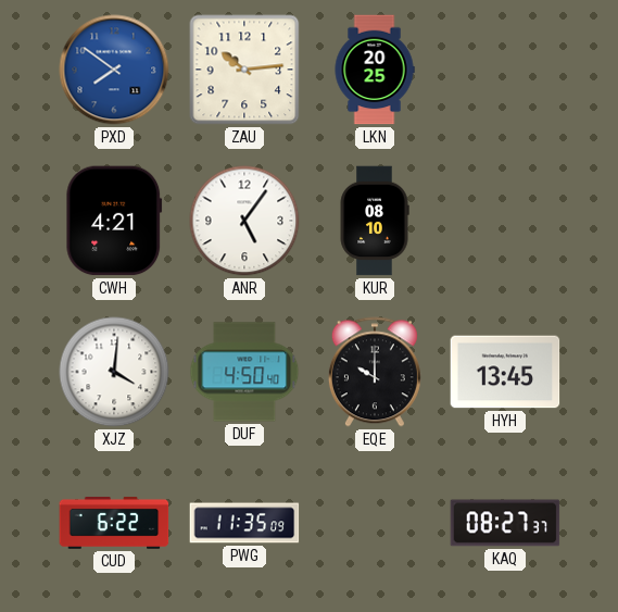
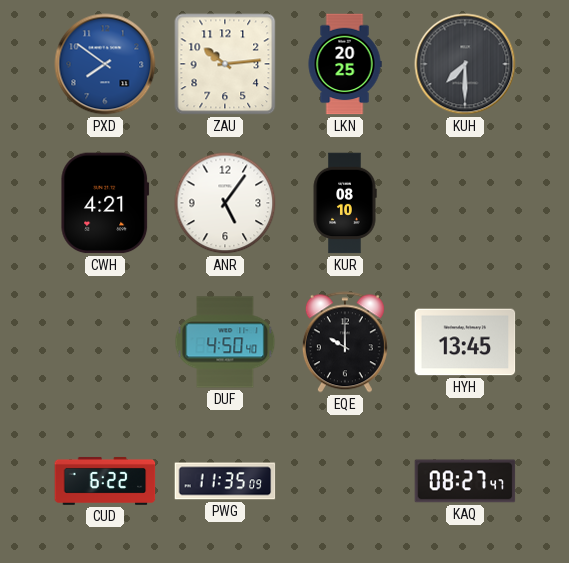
KUH: none -> 7:30
XJZ: 4:01 -> none
KAQ: 08:27:37 -> 08:27:47
